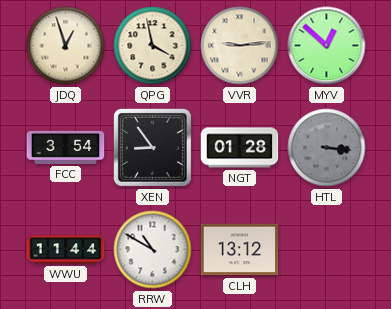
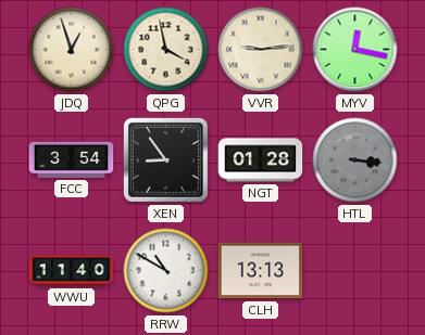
MYV: 12:52 -> 12:17
WWU: 11:44 -> 11:40
CLH: 13:12 -> 13:13
